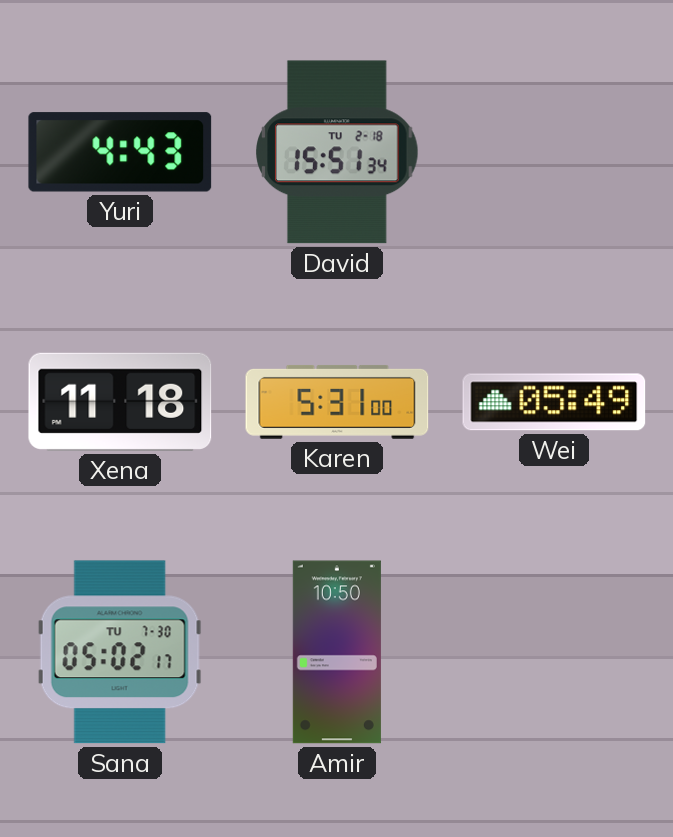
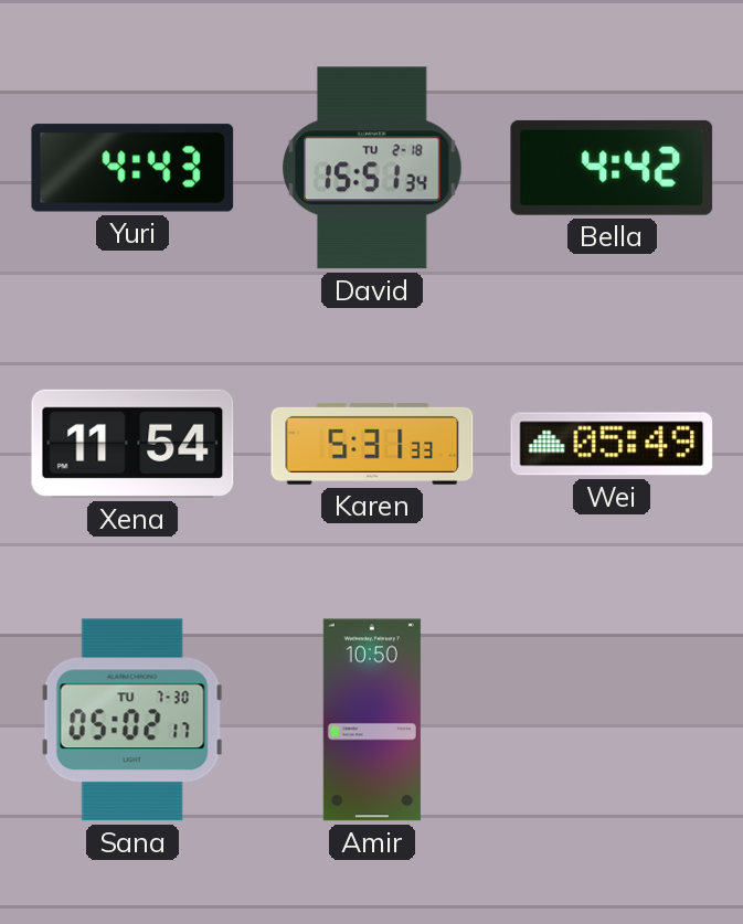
Bella: none -> 4:42
Xena: 11:18 -> 11:54
Karen: 5:31:00 -> 5:31:33
